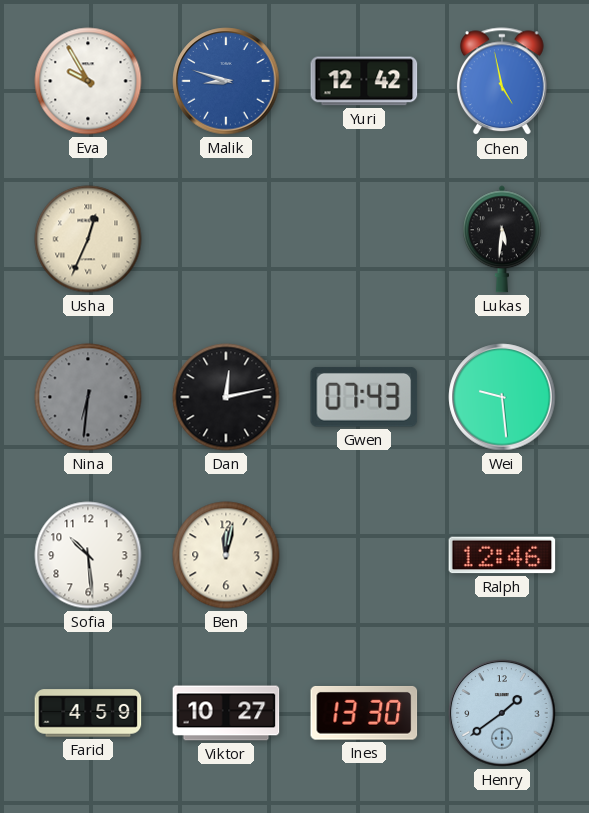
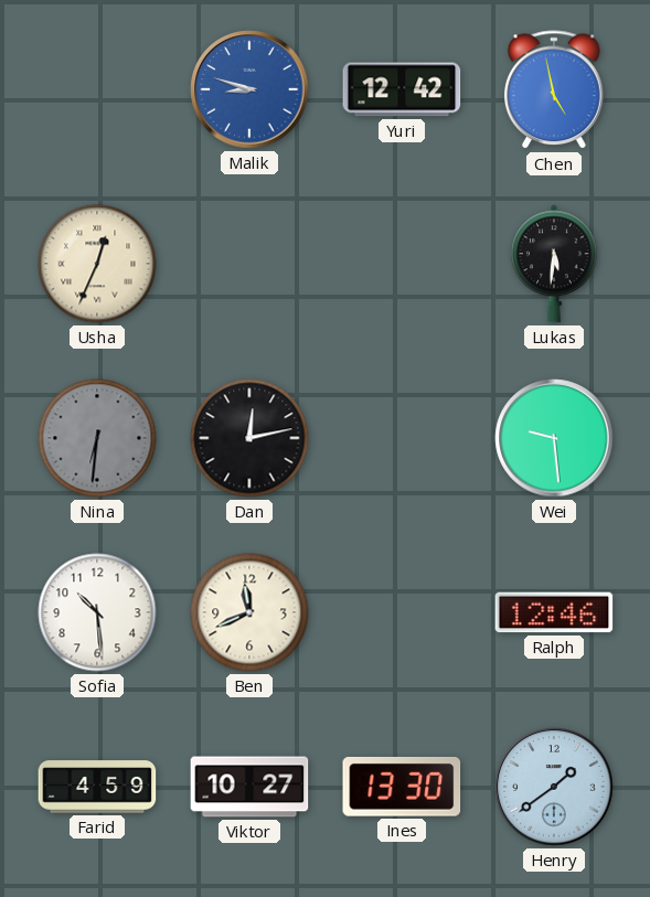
Eva: 9:55 -> none
Gwen: 07:43 -> none
Ben: 12:02 -> 11:41
